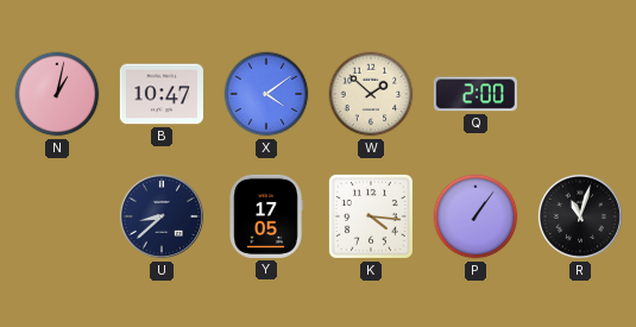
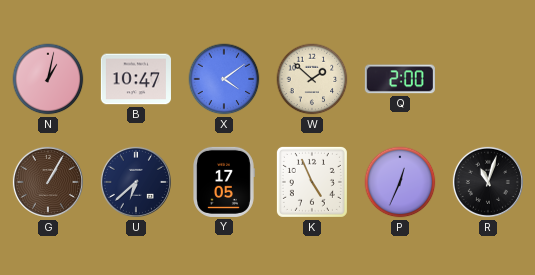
G: none -> 1:05
U: 8:38 -> 6:38
K: 4:16 -> 4:56
P: 1:06 -> 12:34
